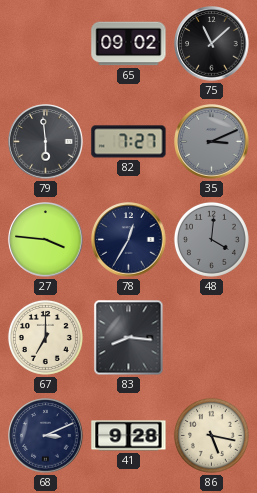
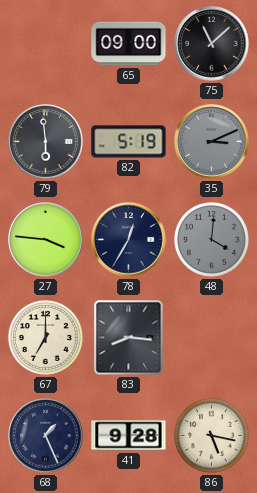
65: 09:02 -> 09:00
82: 7:27 -> 5:19
68: 3:11 -> 1:26
